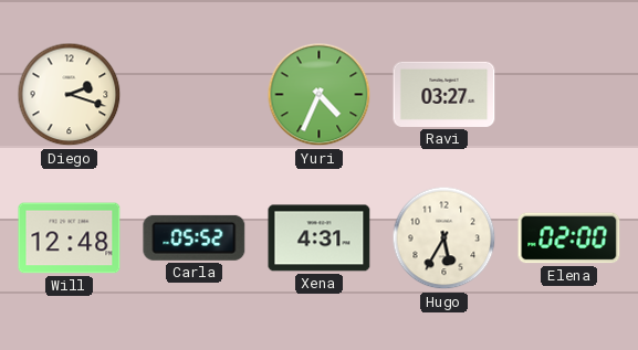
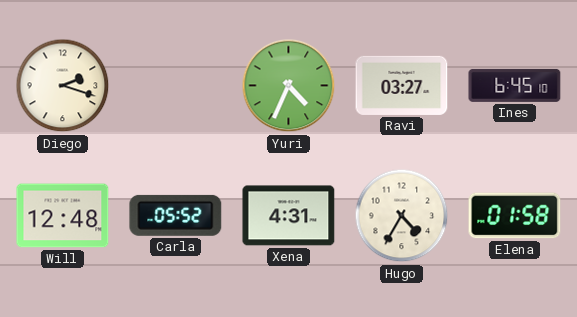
Ines: none -> 6:45
Hugo: 5:35 -> 4:35
Elena: 02:00 -> 01:58
